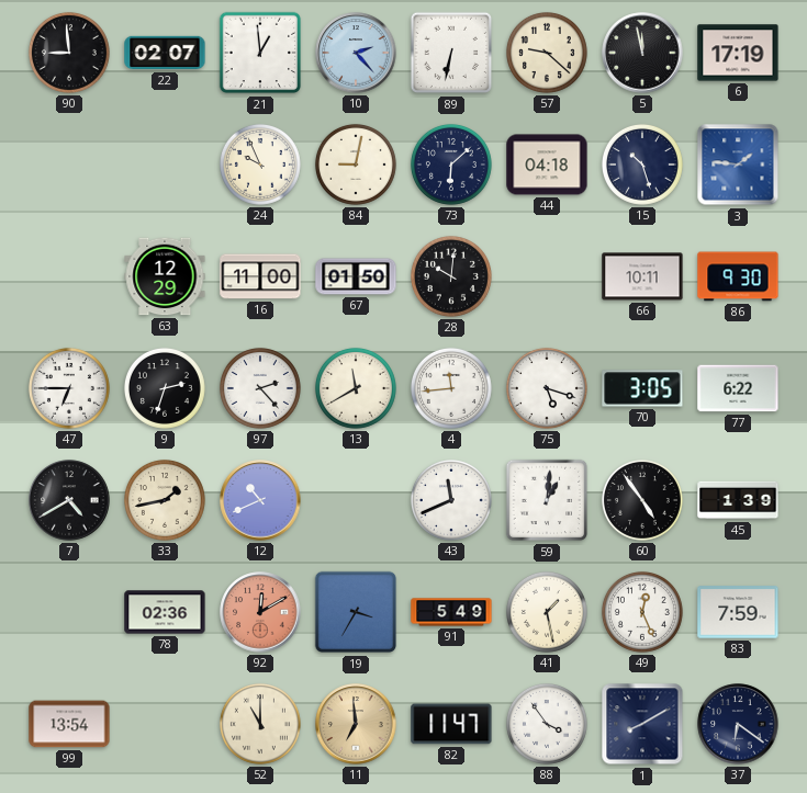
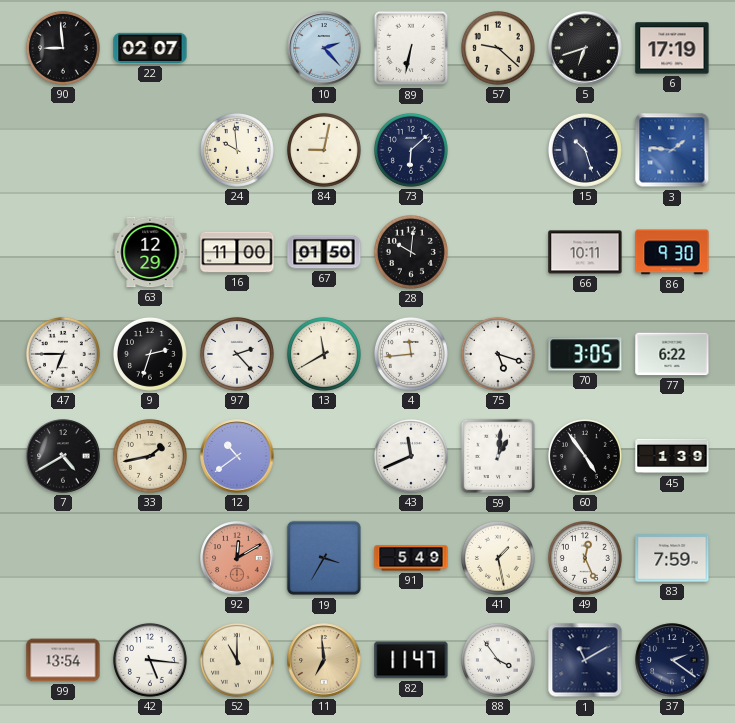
21: 12:59 -> none
5: 11:58 -> 6:42
24: 9:56 -> 9:59
44: 04:18 -> none
12: 10:41 -> 10:39
78: 02:36 -> none
42: none -> 5:16
1: 8:10 -> 11:10
37: 6:21 -> 2:21
